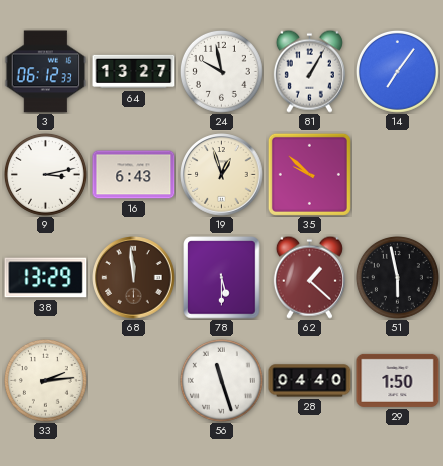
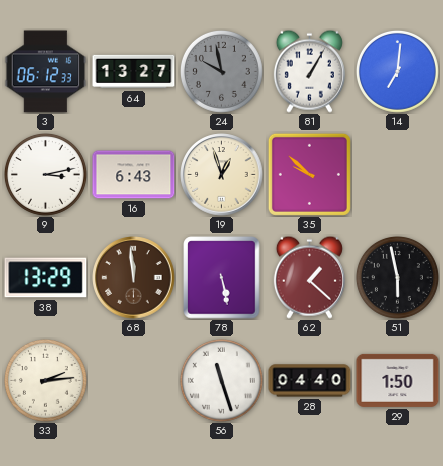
24 dial: white -> grey
14: 7:06 -> 7:01
78: 5:30 -> 5:28
